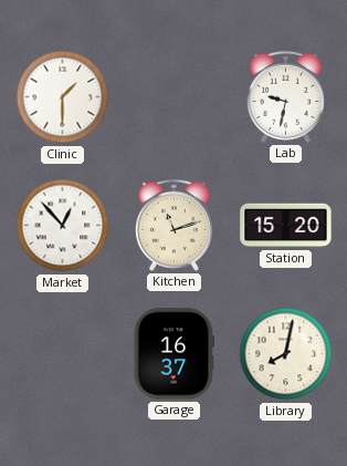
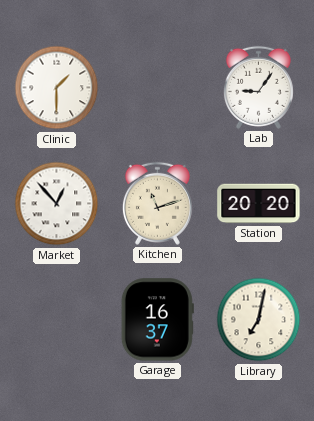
Lab: 9:32 -> 9:06
Station: 15:20 -> 20:20
Library: 8:02 -> 7:02
